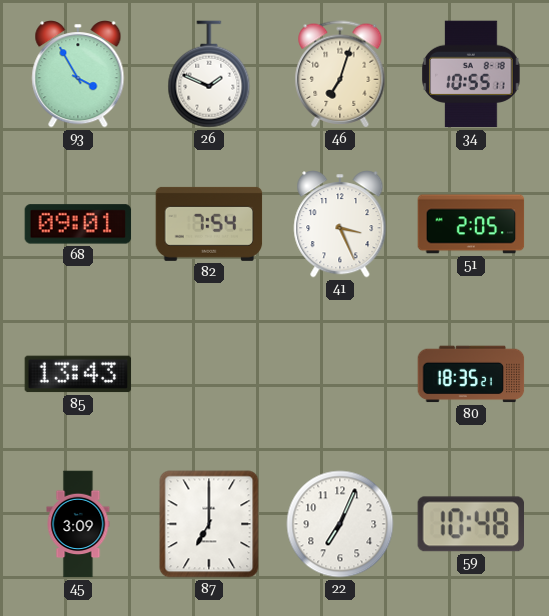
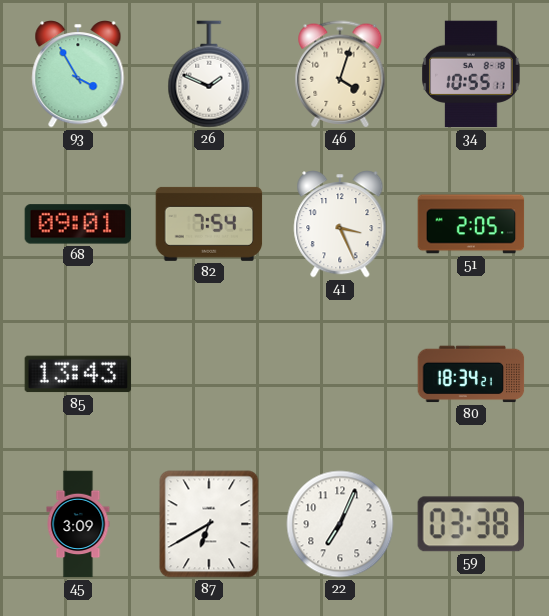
46: 7:03 -> 4:03
80: 18:35 -> 18:34
87: 7:00 -> 6:40
59: 10:48 -> 03:38
